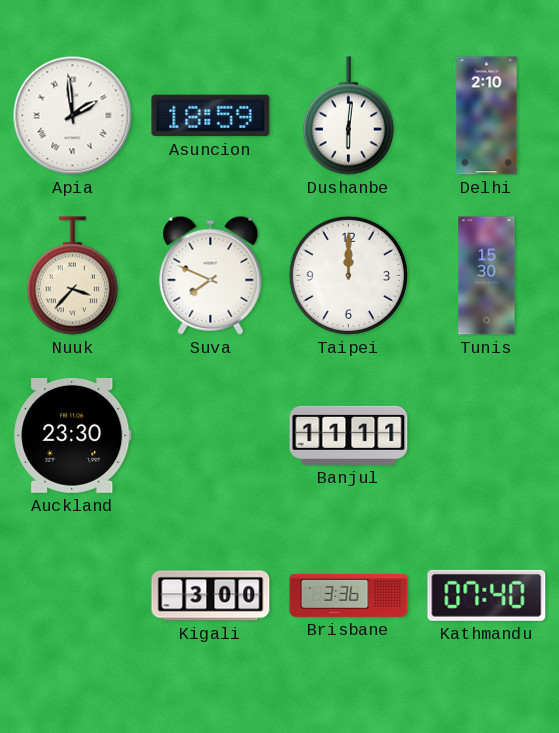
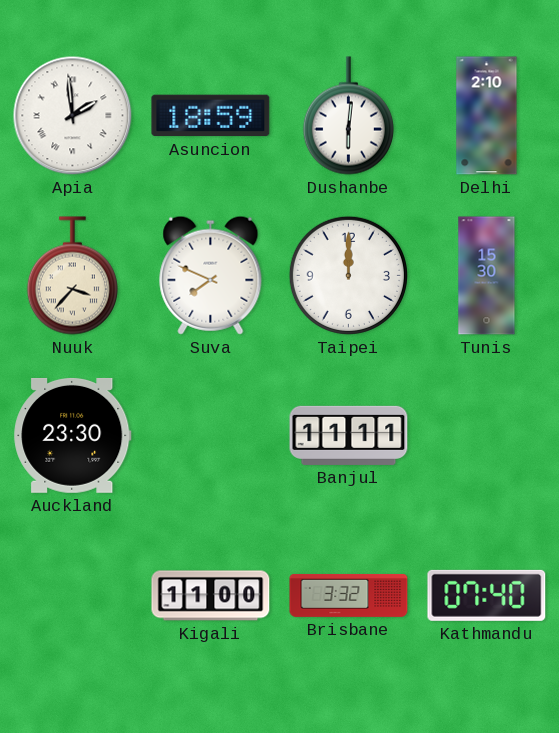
Kigali: 3:00 -> 11:00
Brisbane: 3:36 -> 3:32
